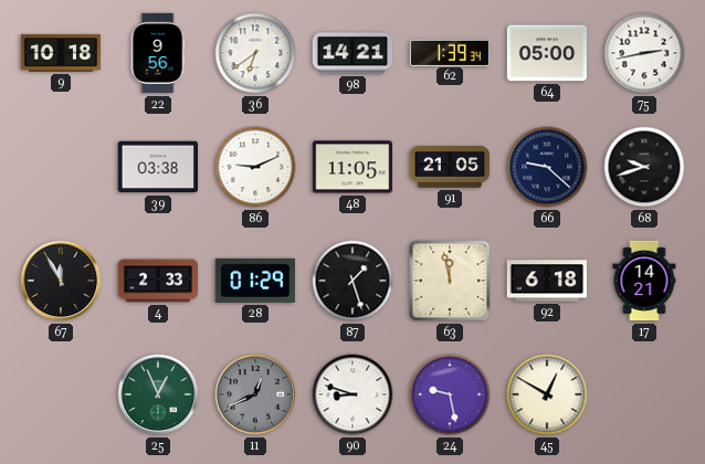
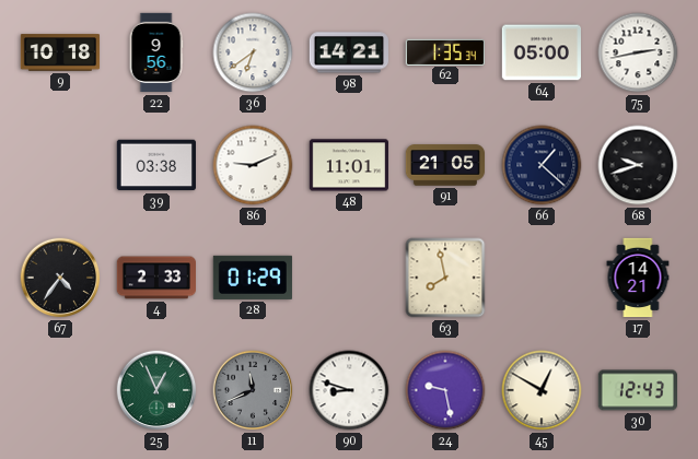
62: 1:39 -> 1:35
48: 11:05 -> 11:01
66: 9:22 -> 1:22
67: 11:55 -> 4:36
87: 1:27 -> none
63: 11:58 -> 7:58
92: 6:18 -> none
11: 12:41 -> 11:41
30: none -> 12:43
